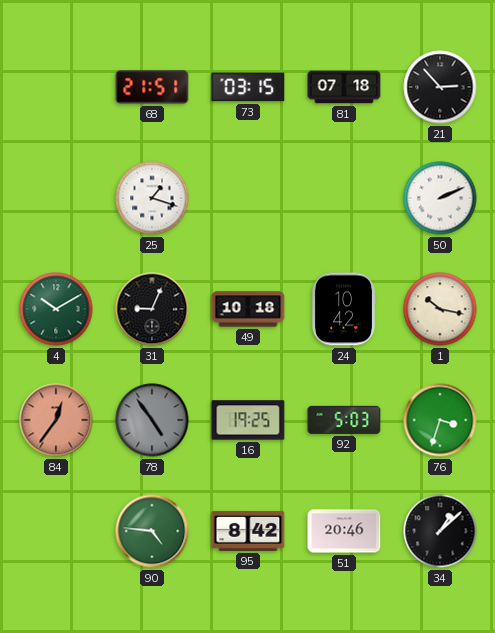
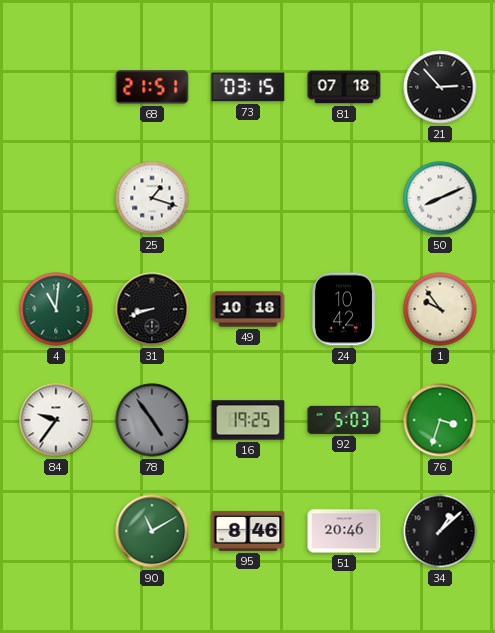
50: 2:11 -> 8:11
4: 10:10 -> 11:01
31: 9:04 -> 8:42
1: 10:17 -> 9:54
84: 12:36 -> 9:36
84 dial: salmon -> white
90: 4:46 -> 11:10
95: 8:42 -> 8:46
